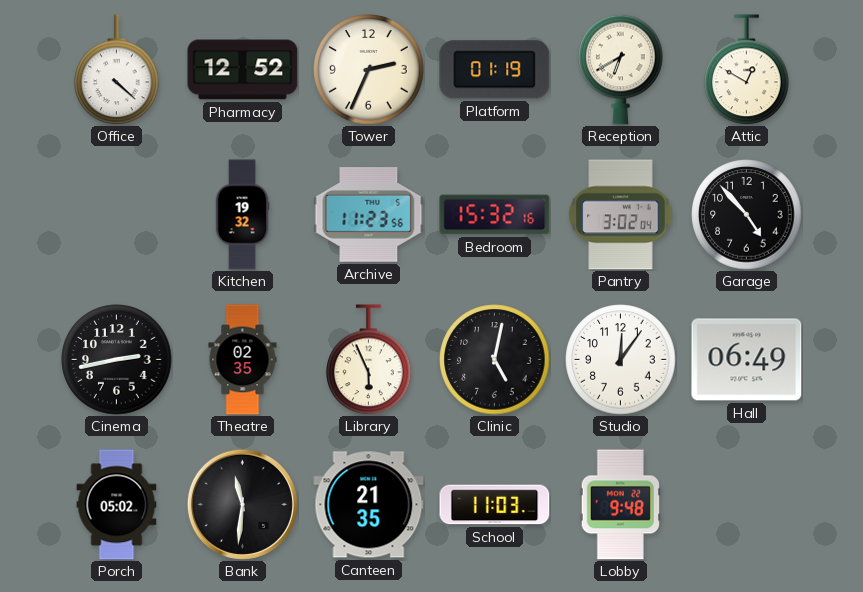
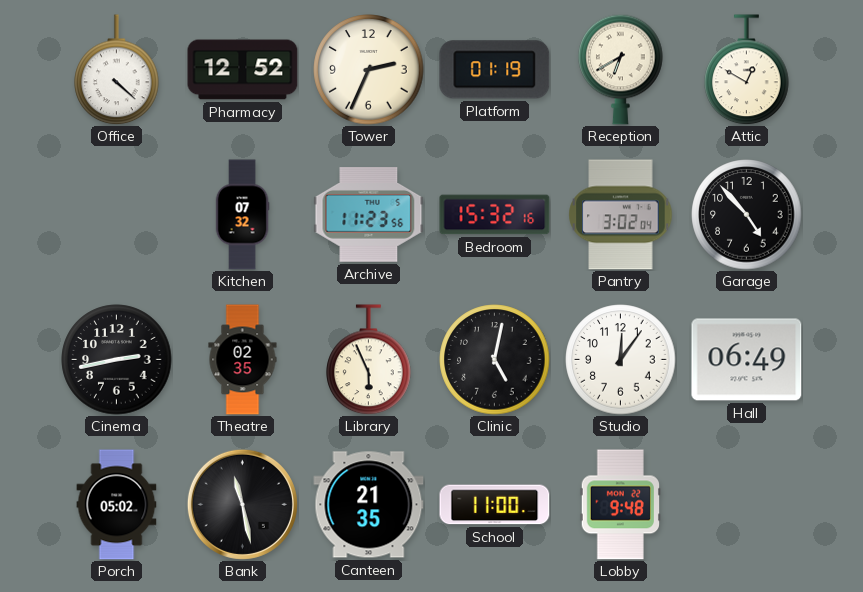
Kitchen: 19:32 -> 07:32
Bank: 11:31 -> 11:28
School: 11:03 -> 11:00
